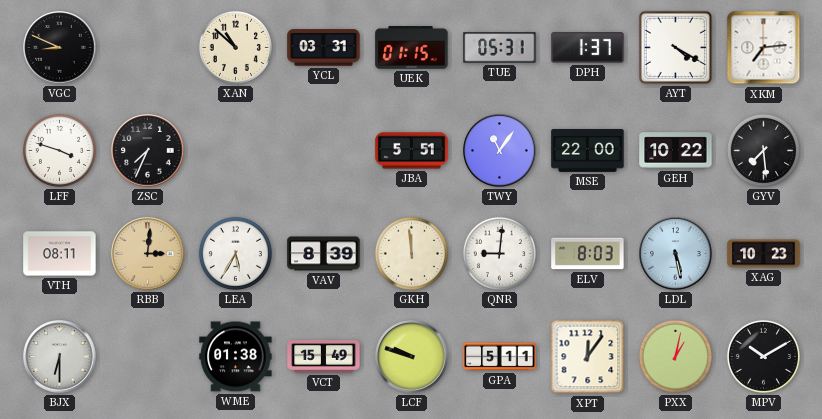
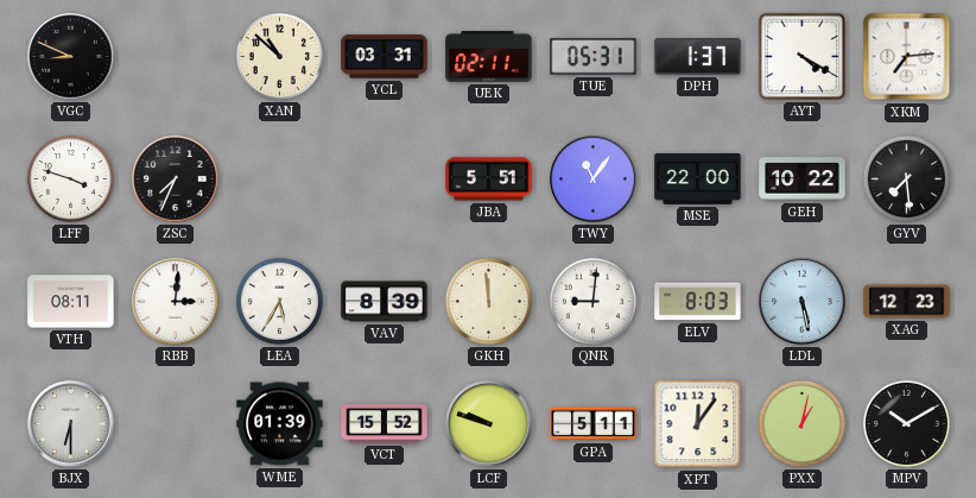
UEK: 01:15 -> 02:11
RBB dial: champagne -> white
XAG: 10:23 -> 12:23
WME: 01:38 -> 01:39
VCT: 15:49 -> 15:52
